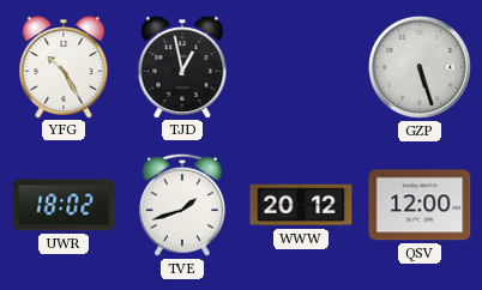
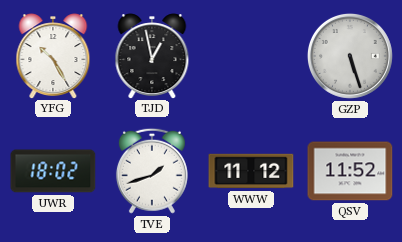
WWW: 20:12 -> 11:12
QSV: 12:00 -> 11:52
